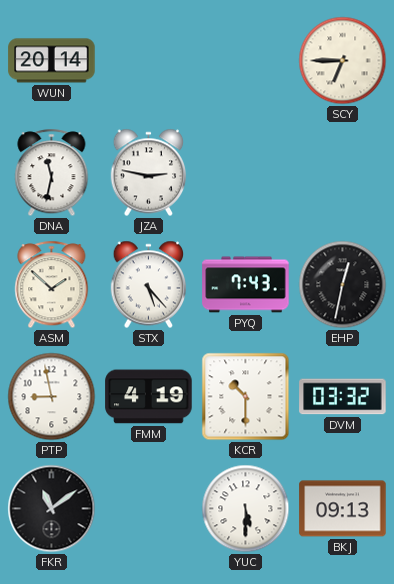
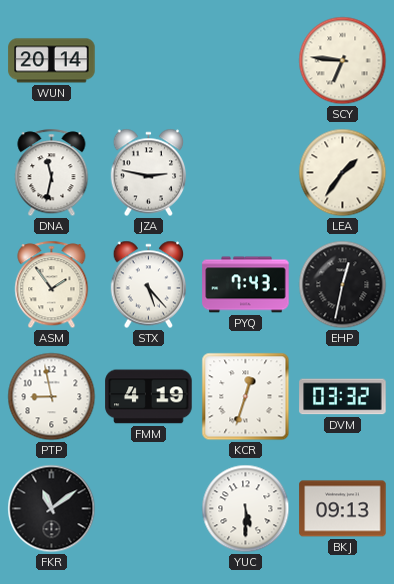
SCY: 6:45 -> 6:46
LEA: none -> 1:36
ASM: 1:52 -> 1:54
KCR: 10:30 -> 12:33
